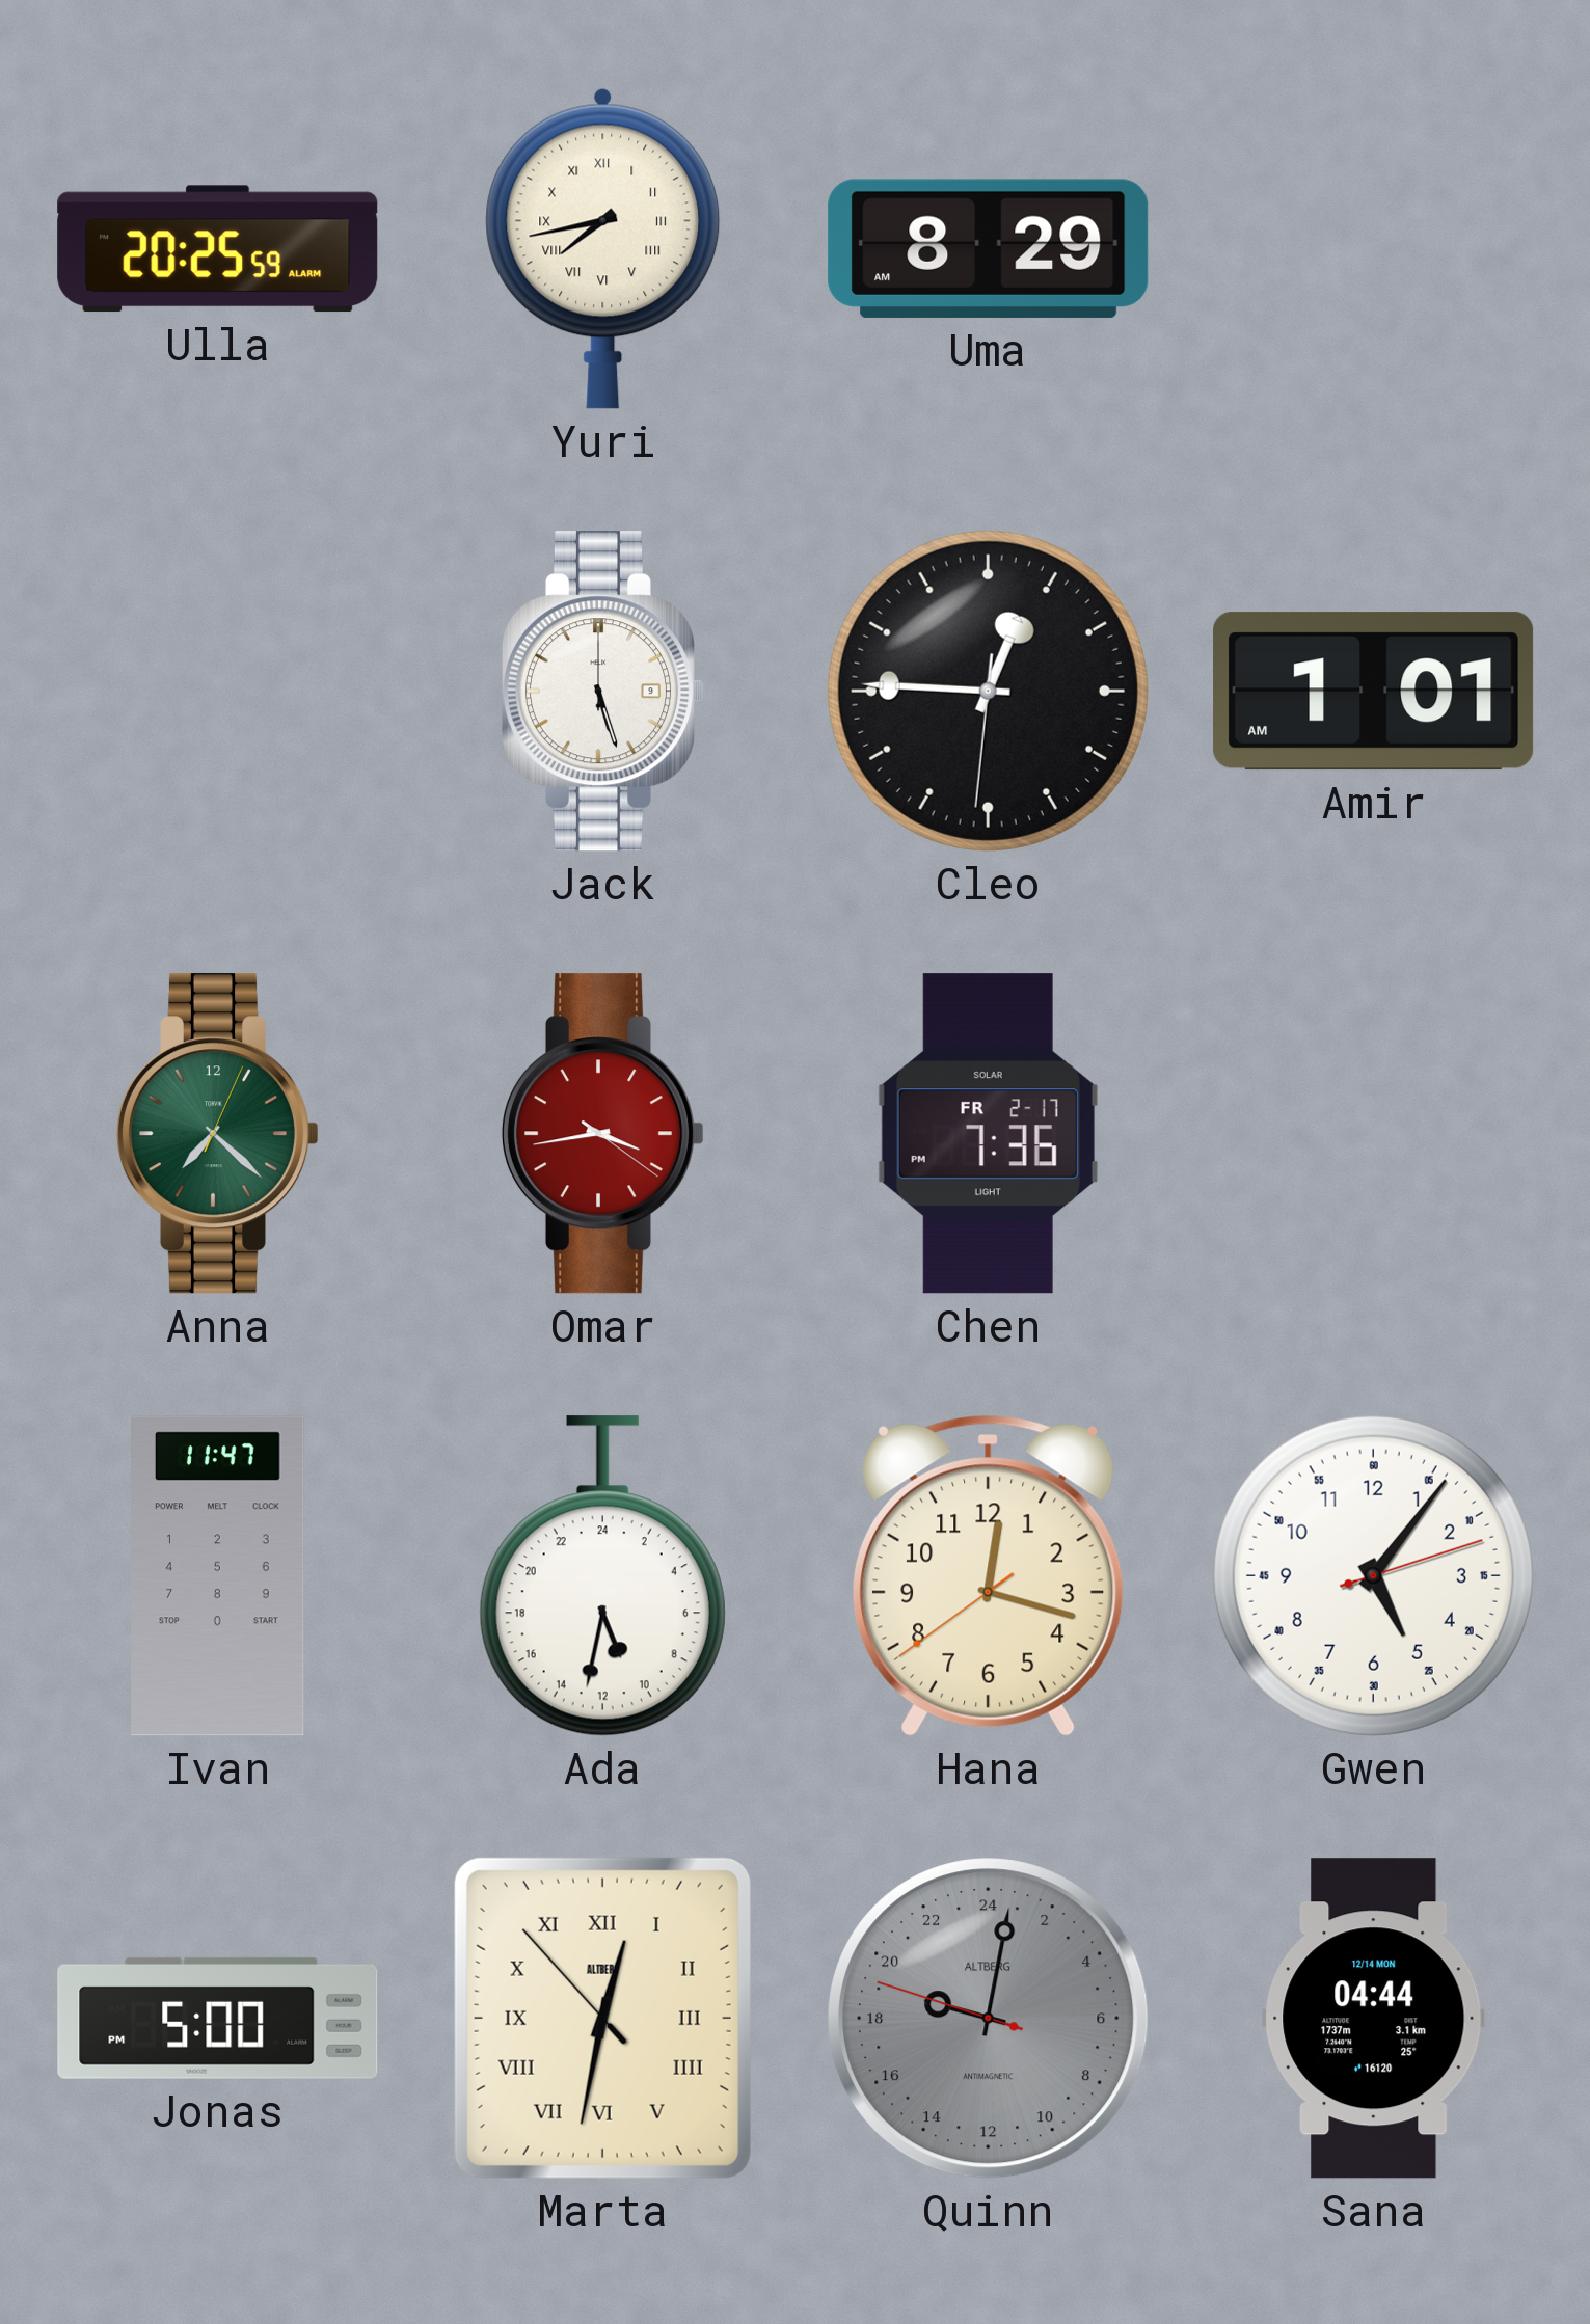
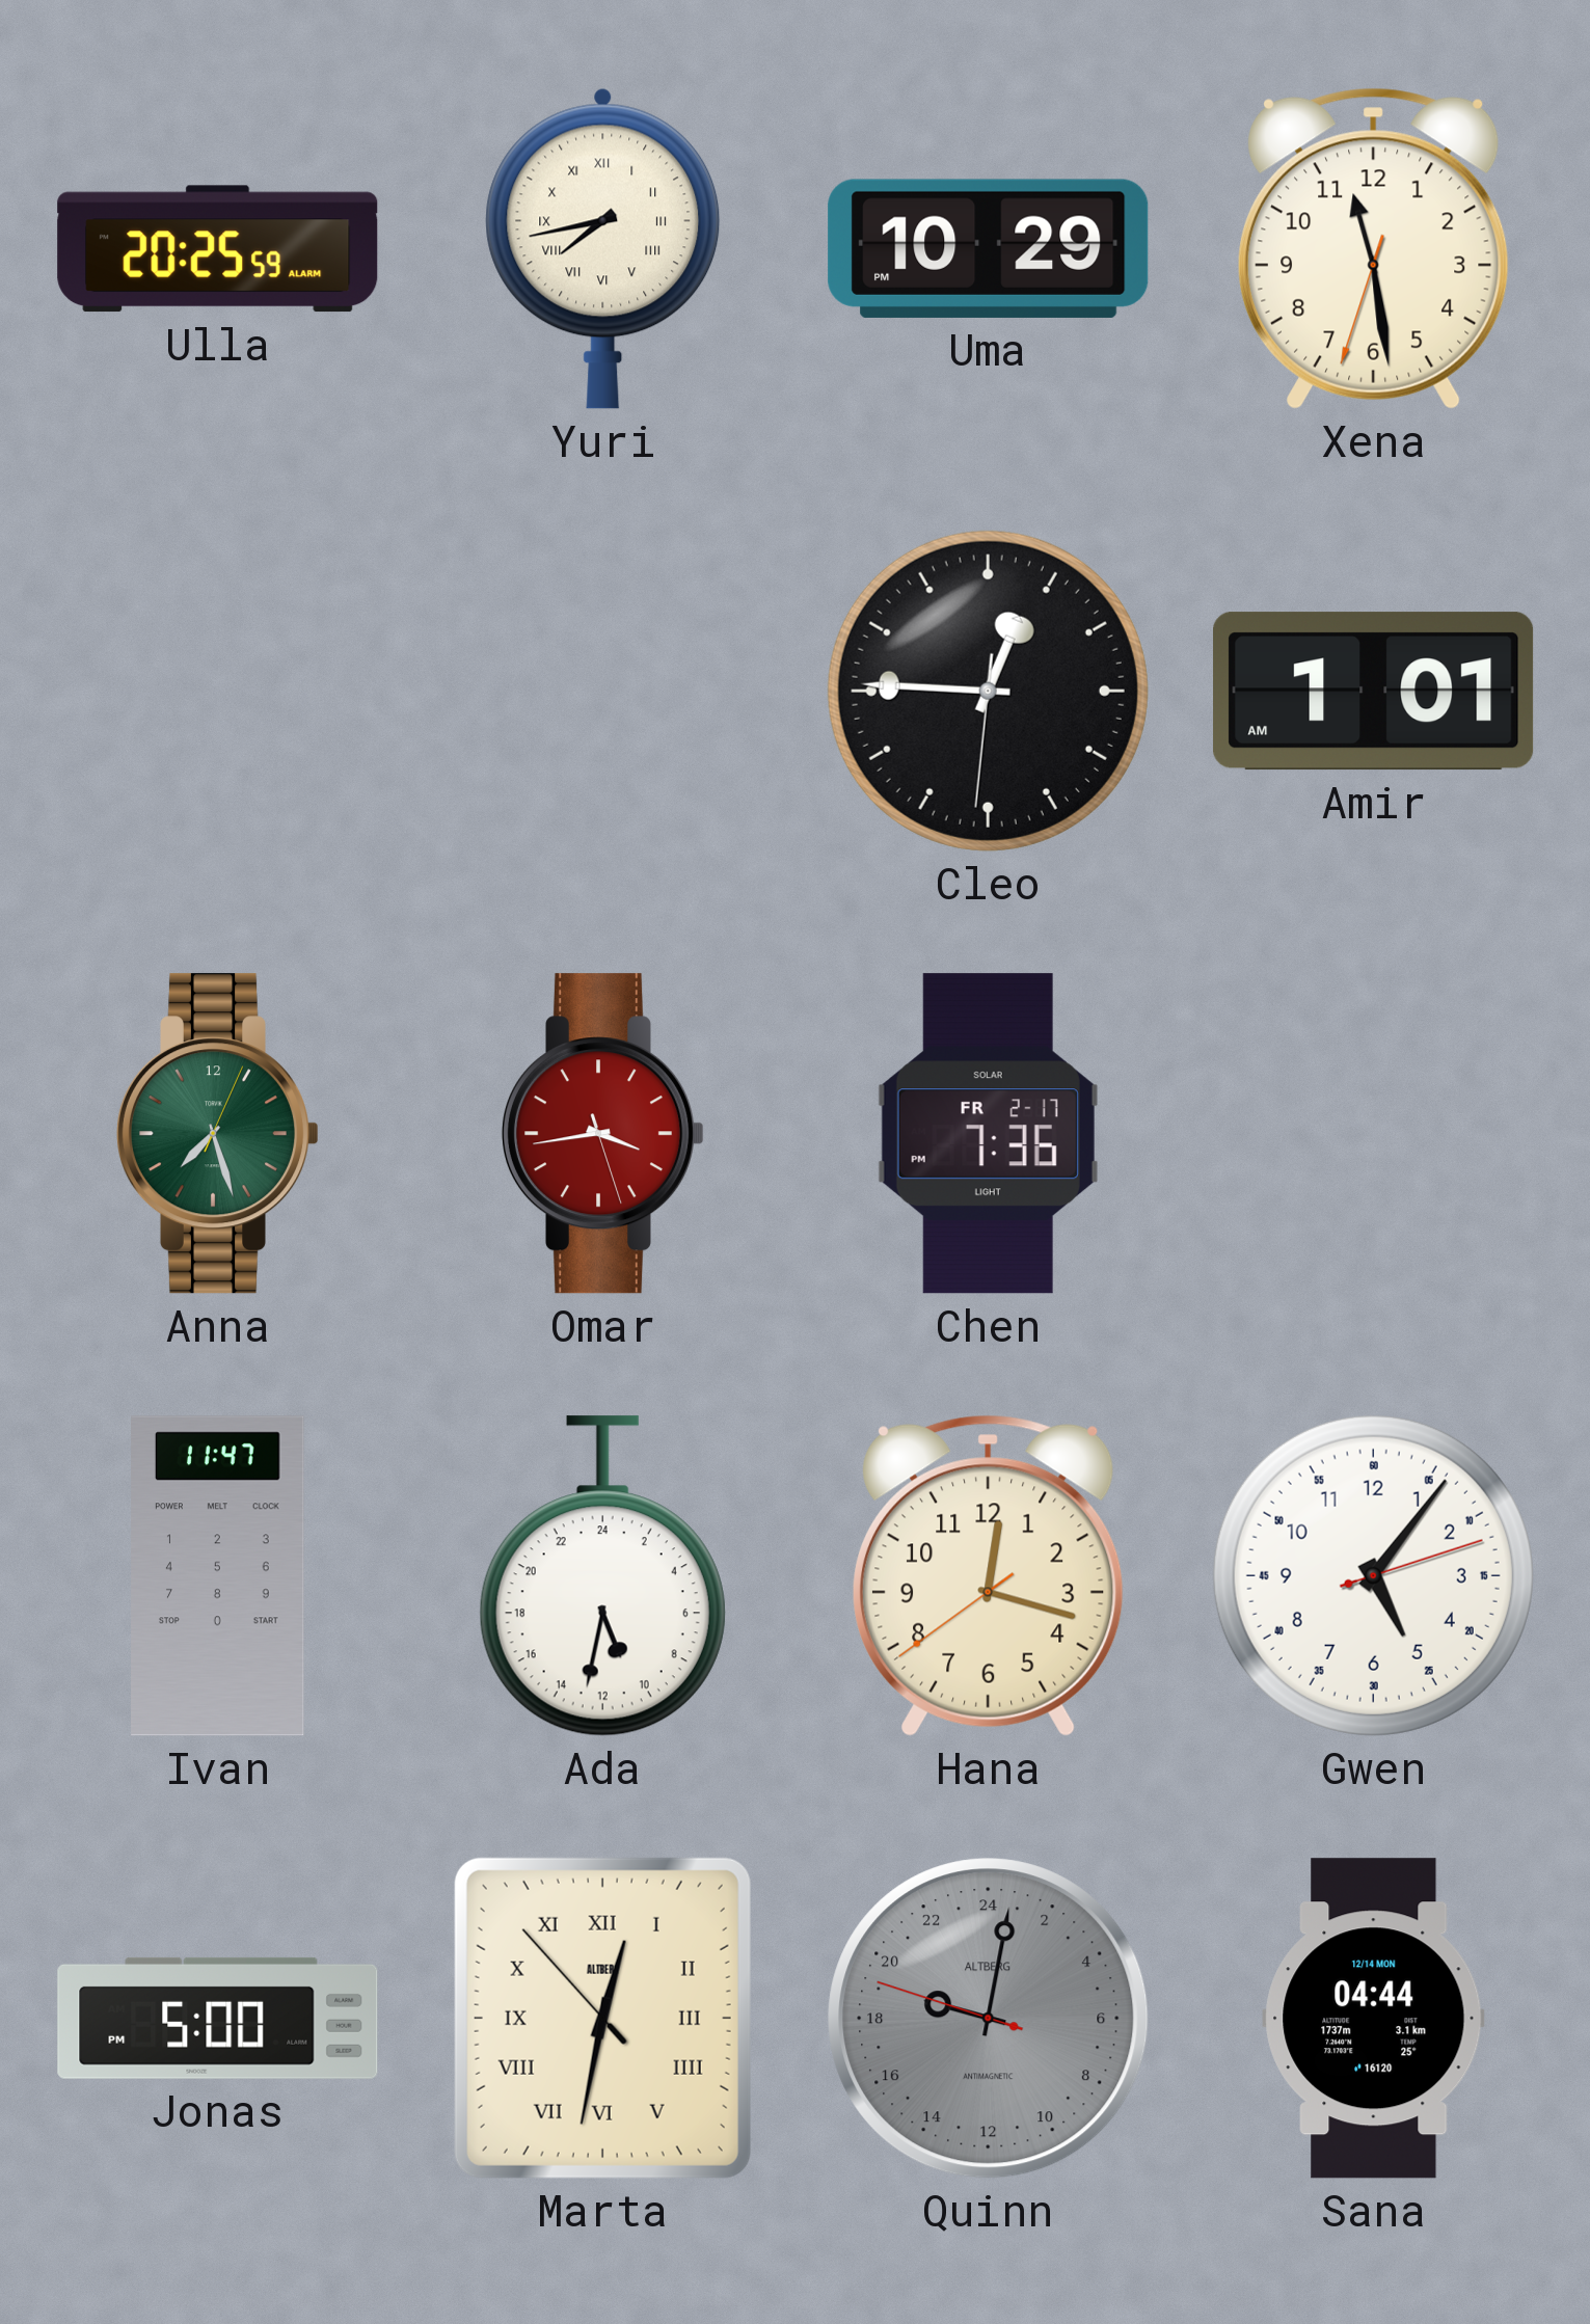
Uma: 8:29 -> 10:29
Xena: none -> 11:28
Jack: 5:27 -> none
Anna: 7:22 -> 7:27
Omar: 3:43:21 -> 3:43:27
